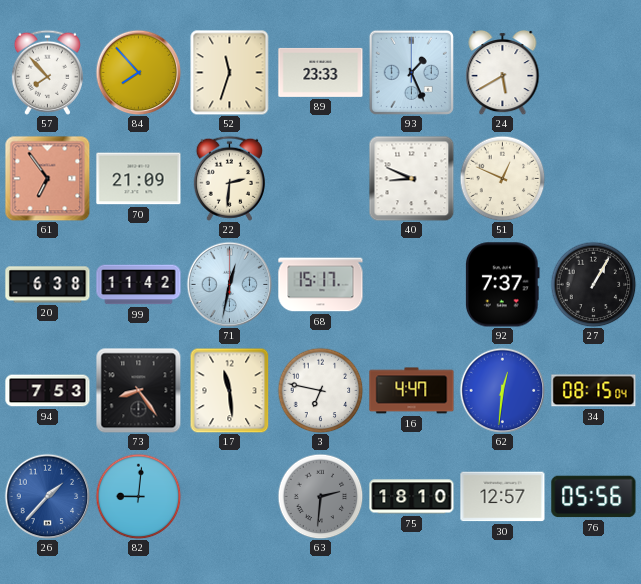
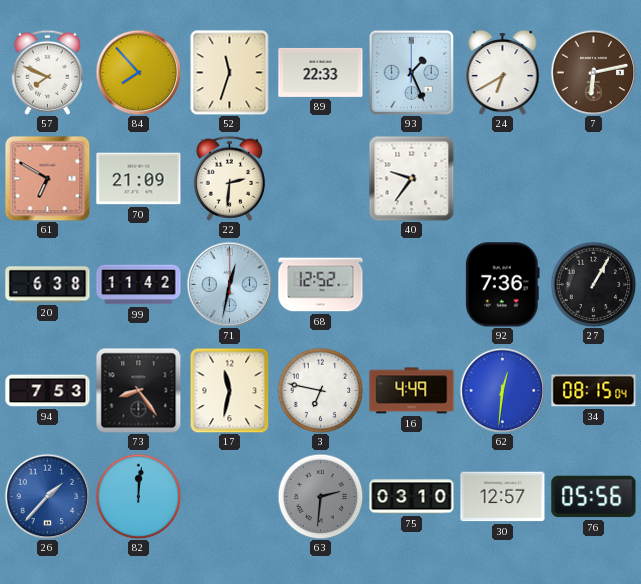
57: 7:53 -> 7:49
89: 23:33 -> 22:33
24: 5:40 -> 6:40
7: none -> 6:13
61: 6:54 -> 6:50
40: 8:49 -> 9:36
51: 12:49 -> none
68: 15:17 -> 12:52
92: 7:37 -> 7:36
17: 11:29 -> 11:32
16: 4:47 -> 4:49
82: 9:01 -> 12:01
75: 18:10 -> 03:10
